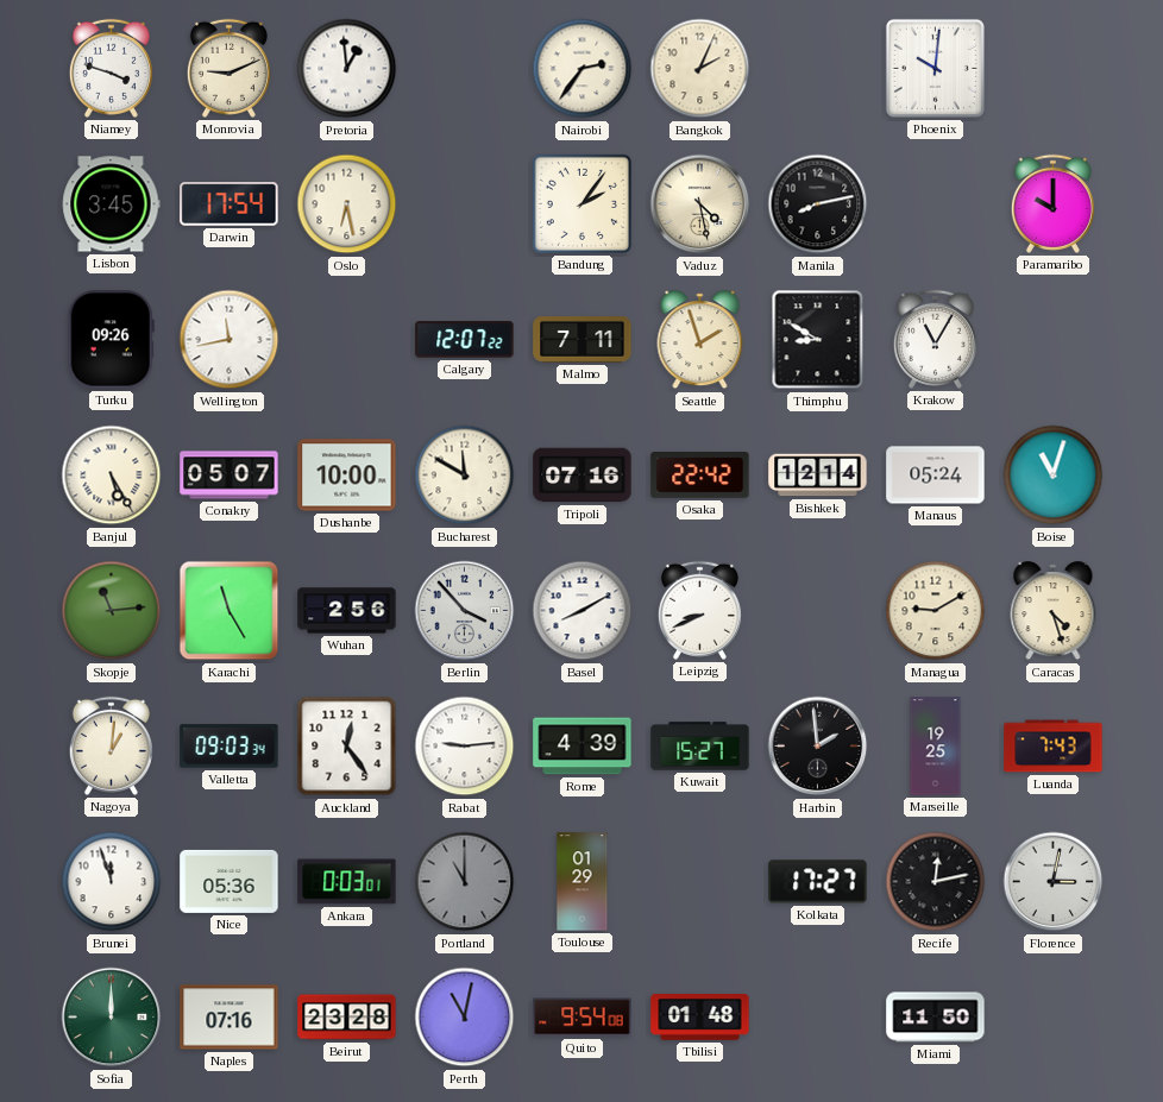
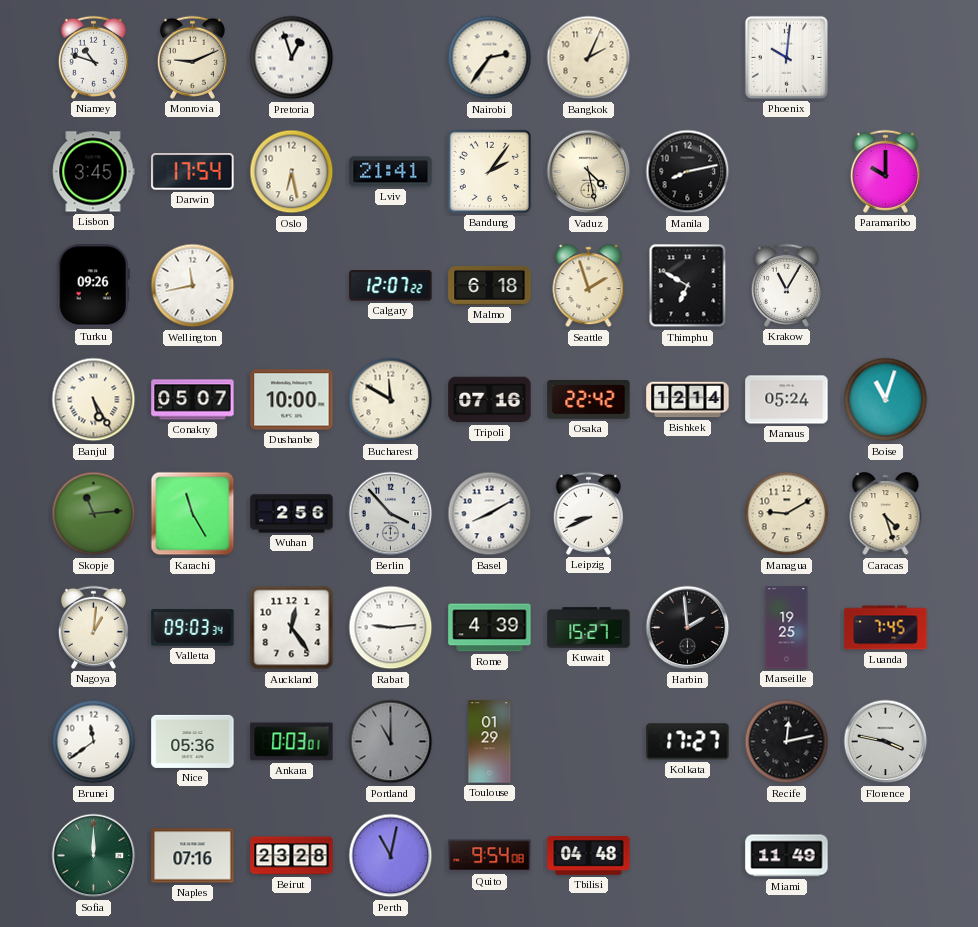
Niamey: 3:48 -> 10:48
Pretoria: 12:59 -> 12:57
Lviv: none -> 21:41
Malmo: 7:11 -> 6:18
Thimphu: 8:50 -> 6:50
Luanda: 7:43 -> 7:45
Brunei: 11:57 -> 11:39
Florence: 3:02 -> 3:47
Tbilisi: 01:48 -> 04:48
Miami: 11:50 -> 11:49
